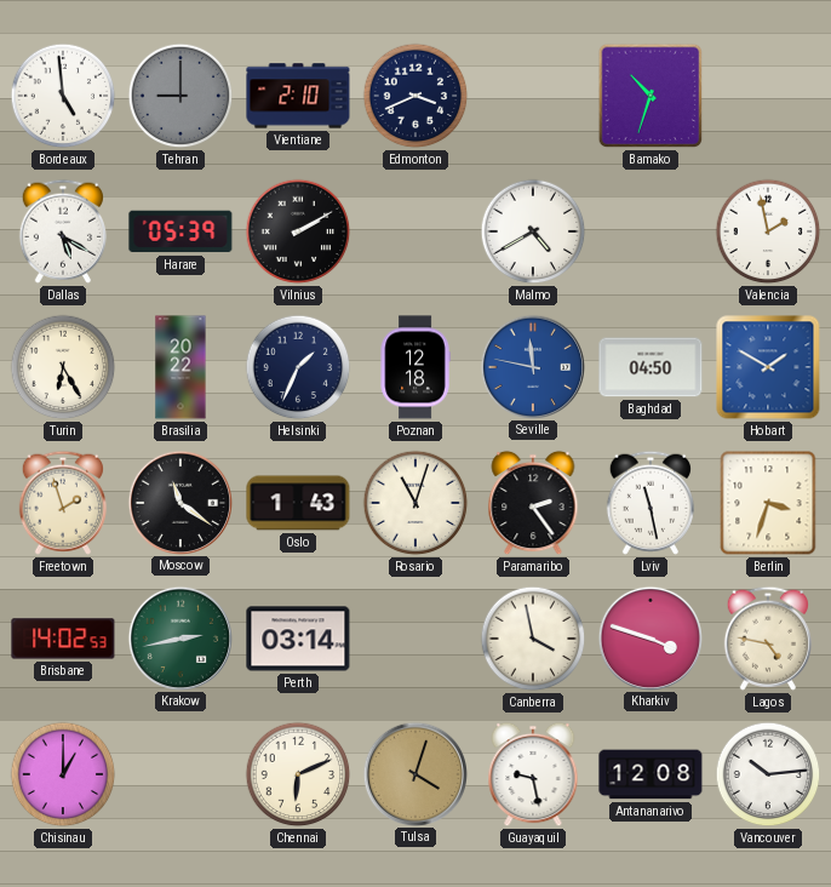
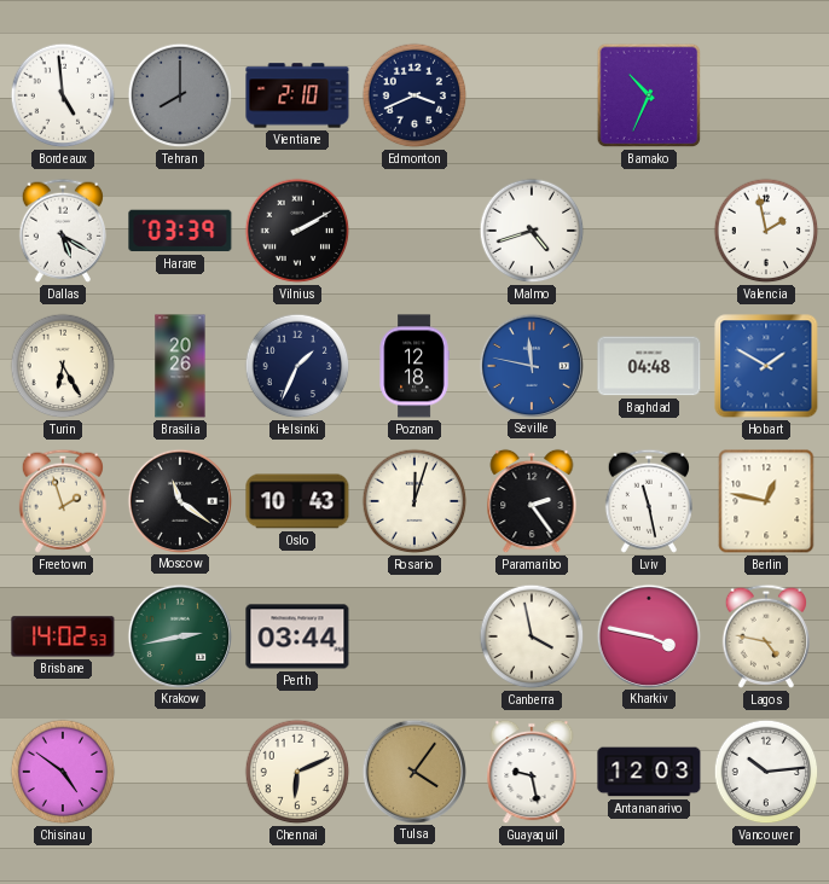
Tehran: 9:00 -> 8:00
Bamako: 10:33 -> 10:34
Harare: 05:39 -> 03:39
Malmo: 4:40 -> 4:42
Brasilia: 20:22 -> 20:26
Baghdad: 04:50 -> 04:48
Oslo: 1:43 -> 10:43
Rosario: 11:03 -> 12:03
Berlin: 3:33 -> 12:47
Perth: 03:14 -> 03:44
Kharkiv: 3:48 -> 3:47
Chisinau: 1:00 -> 4:51
Tulsa: 4:03 -> 4:06
Antananarivo: 12:08 -> 12:03
